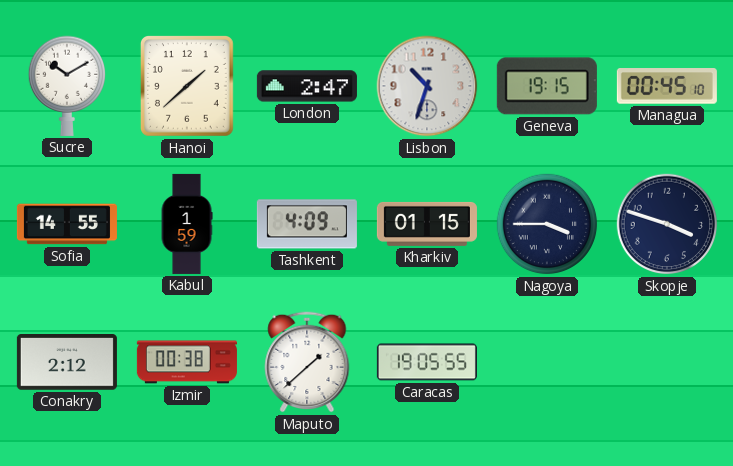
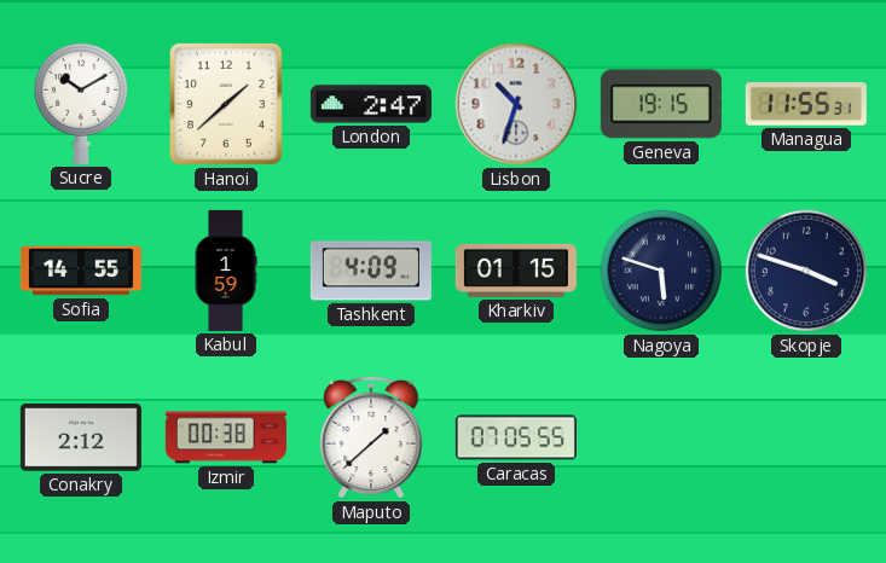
Managua: 00:45 -> 11:55
Nagoya: 3:45 -> 5:48
Caracas: 19:05 -> 07:05
